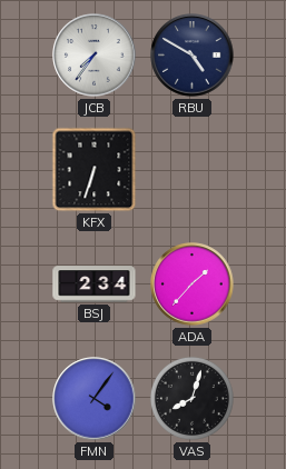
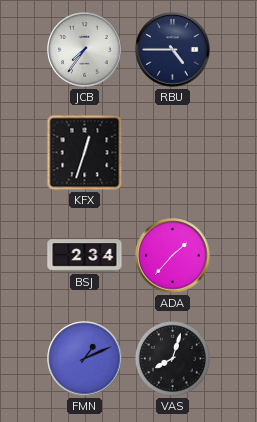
RBU: 4:50 -> 4:45
KFX: 6:33 -> 12:33
FMN: 4:06 -> 1:11
